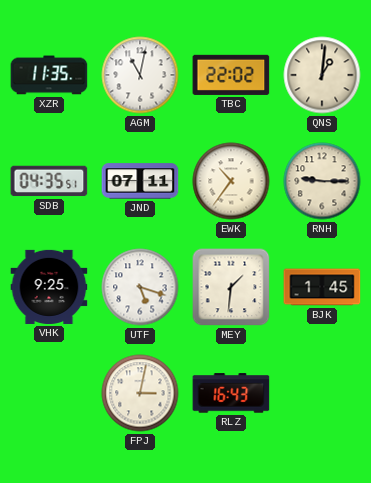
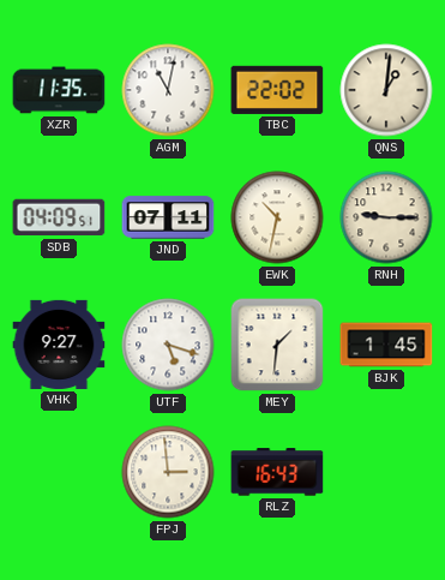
SDB: 04:35 -> 04:09
EWK: 10:36 -> 10:32
VHK: 9:25 -> 9:27
FPJ: 3:02 -> 2:59
